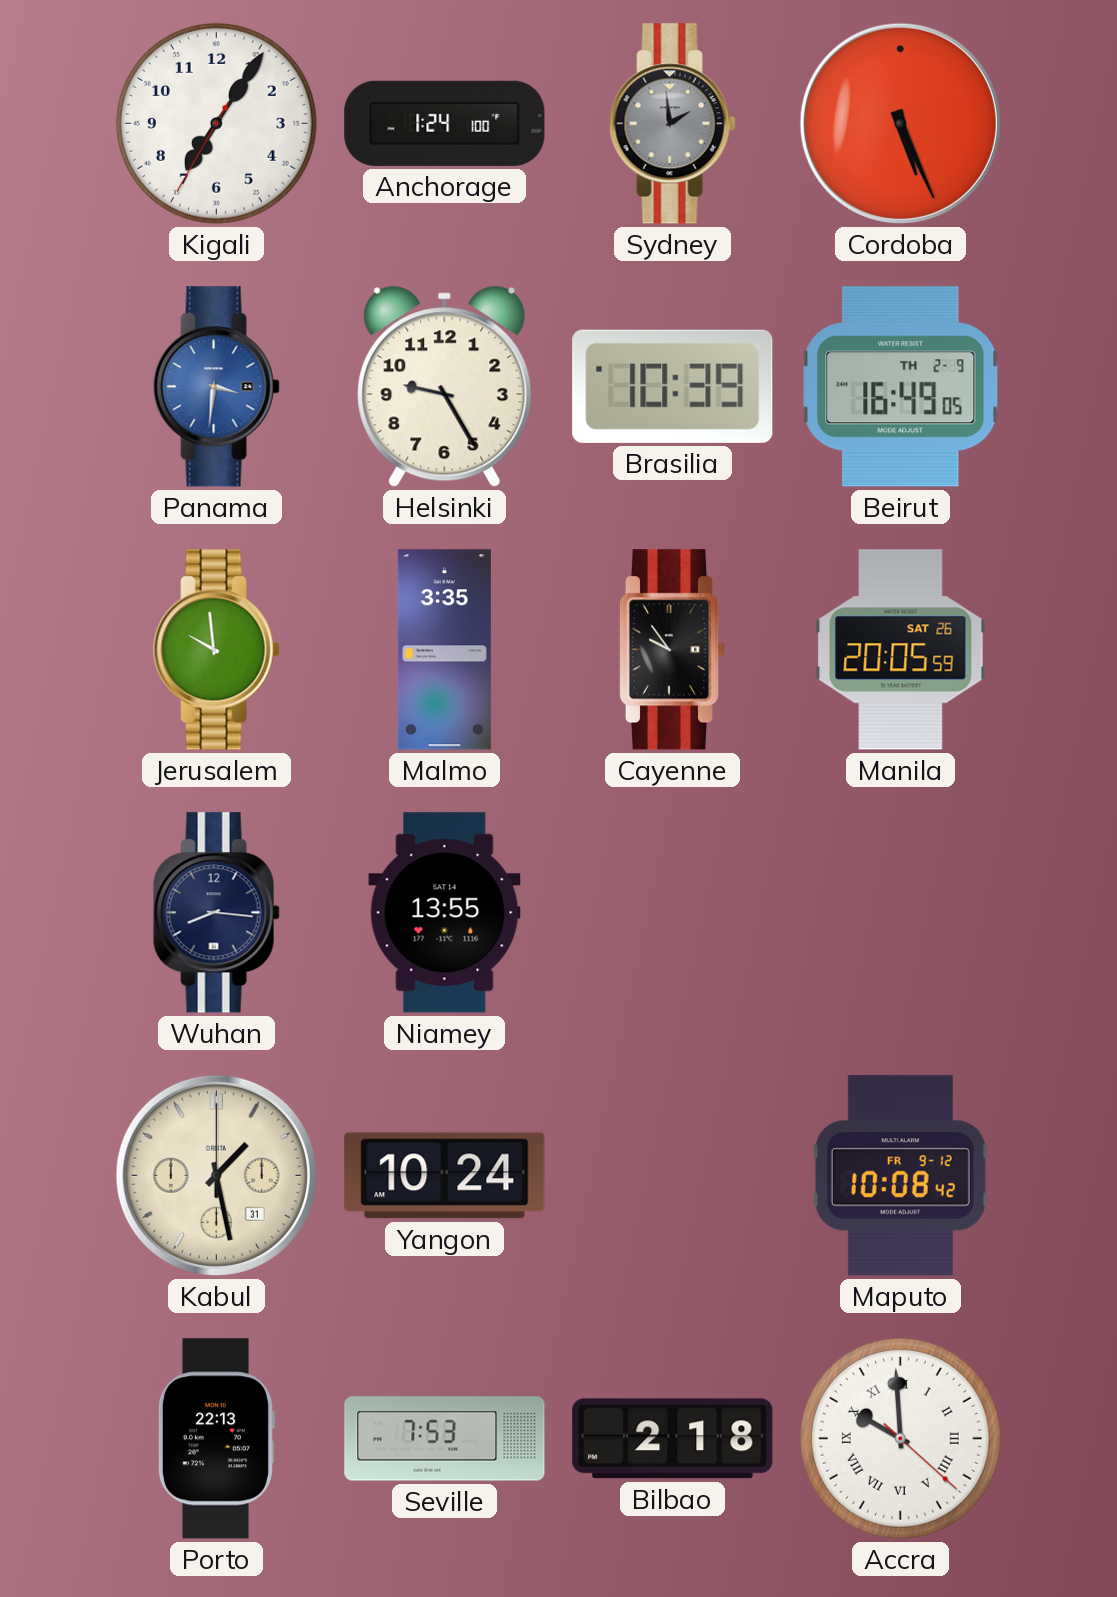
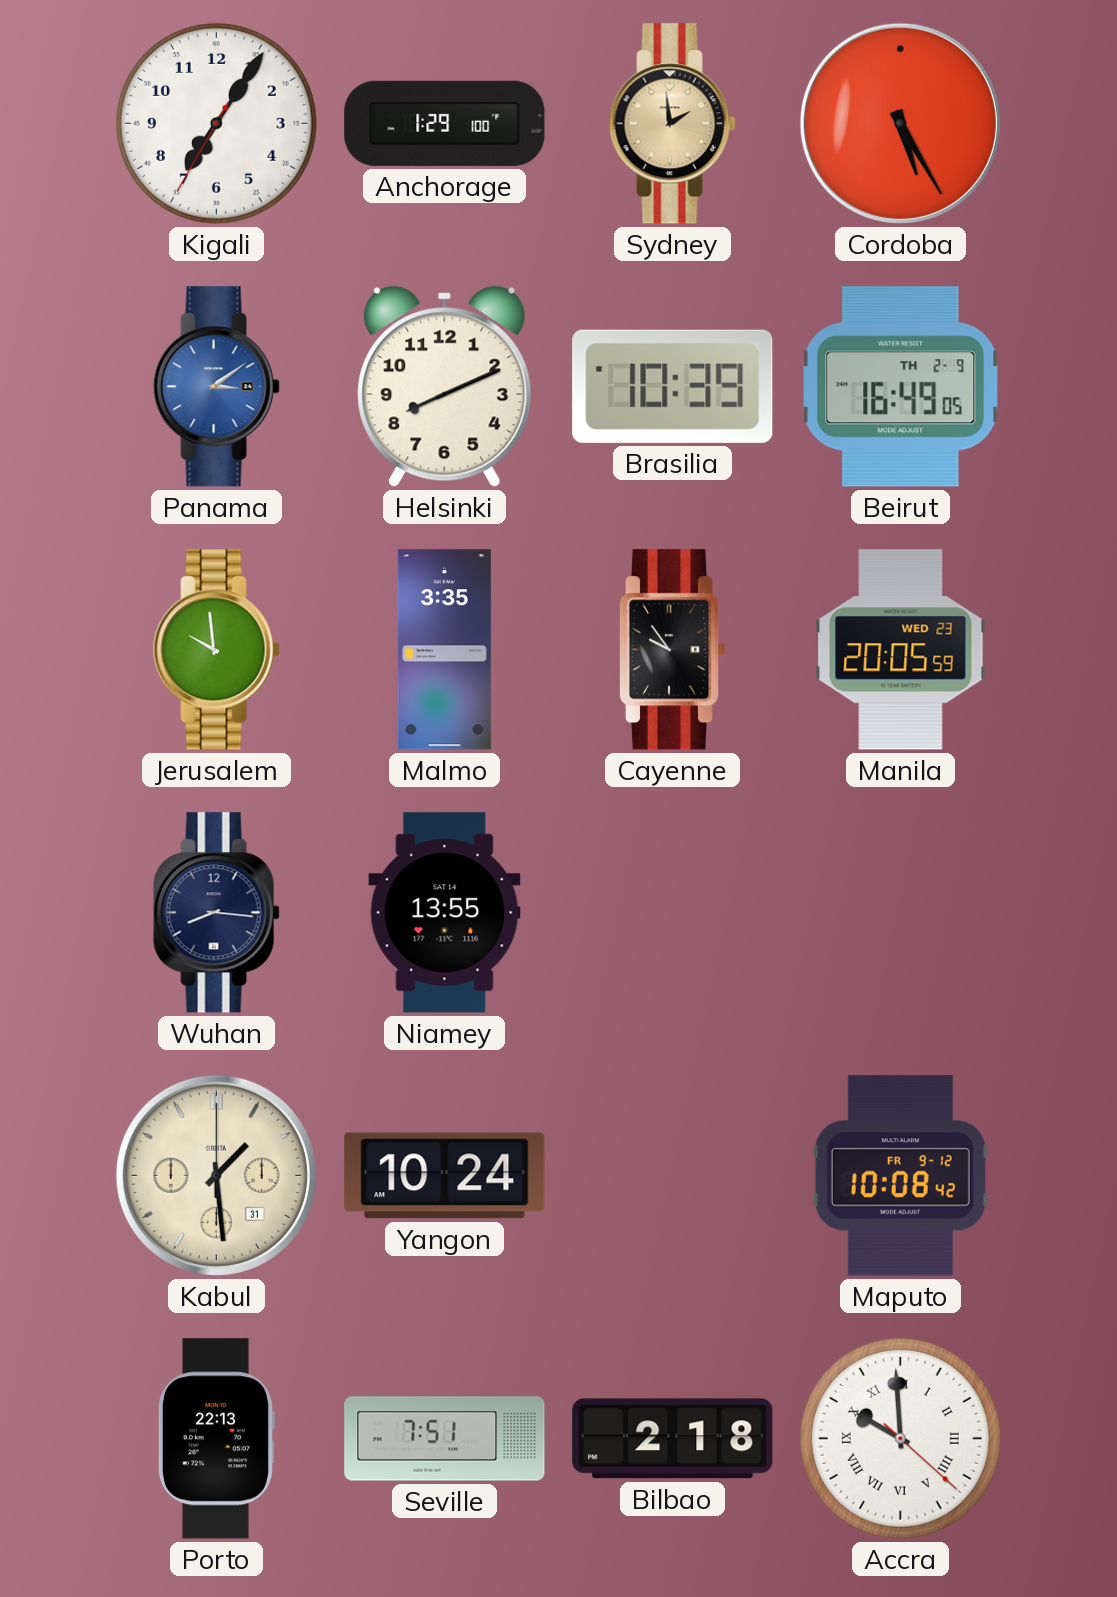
Anchorage: 1:24 -> 1:29
Sydney dial: grey -> champagne
Cordoba: 5:26 -> 5:25
Panama: 3:31 -> 3:09
Helsinki: 9:25 -> 8:11
Manila date: SAT 26 -> WED 23
Kabul: 1:28 -> 1:29
Seville: 7:53 -> 7:51
